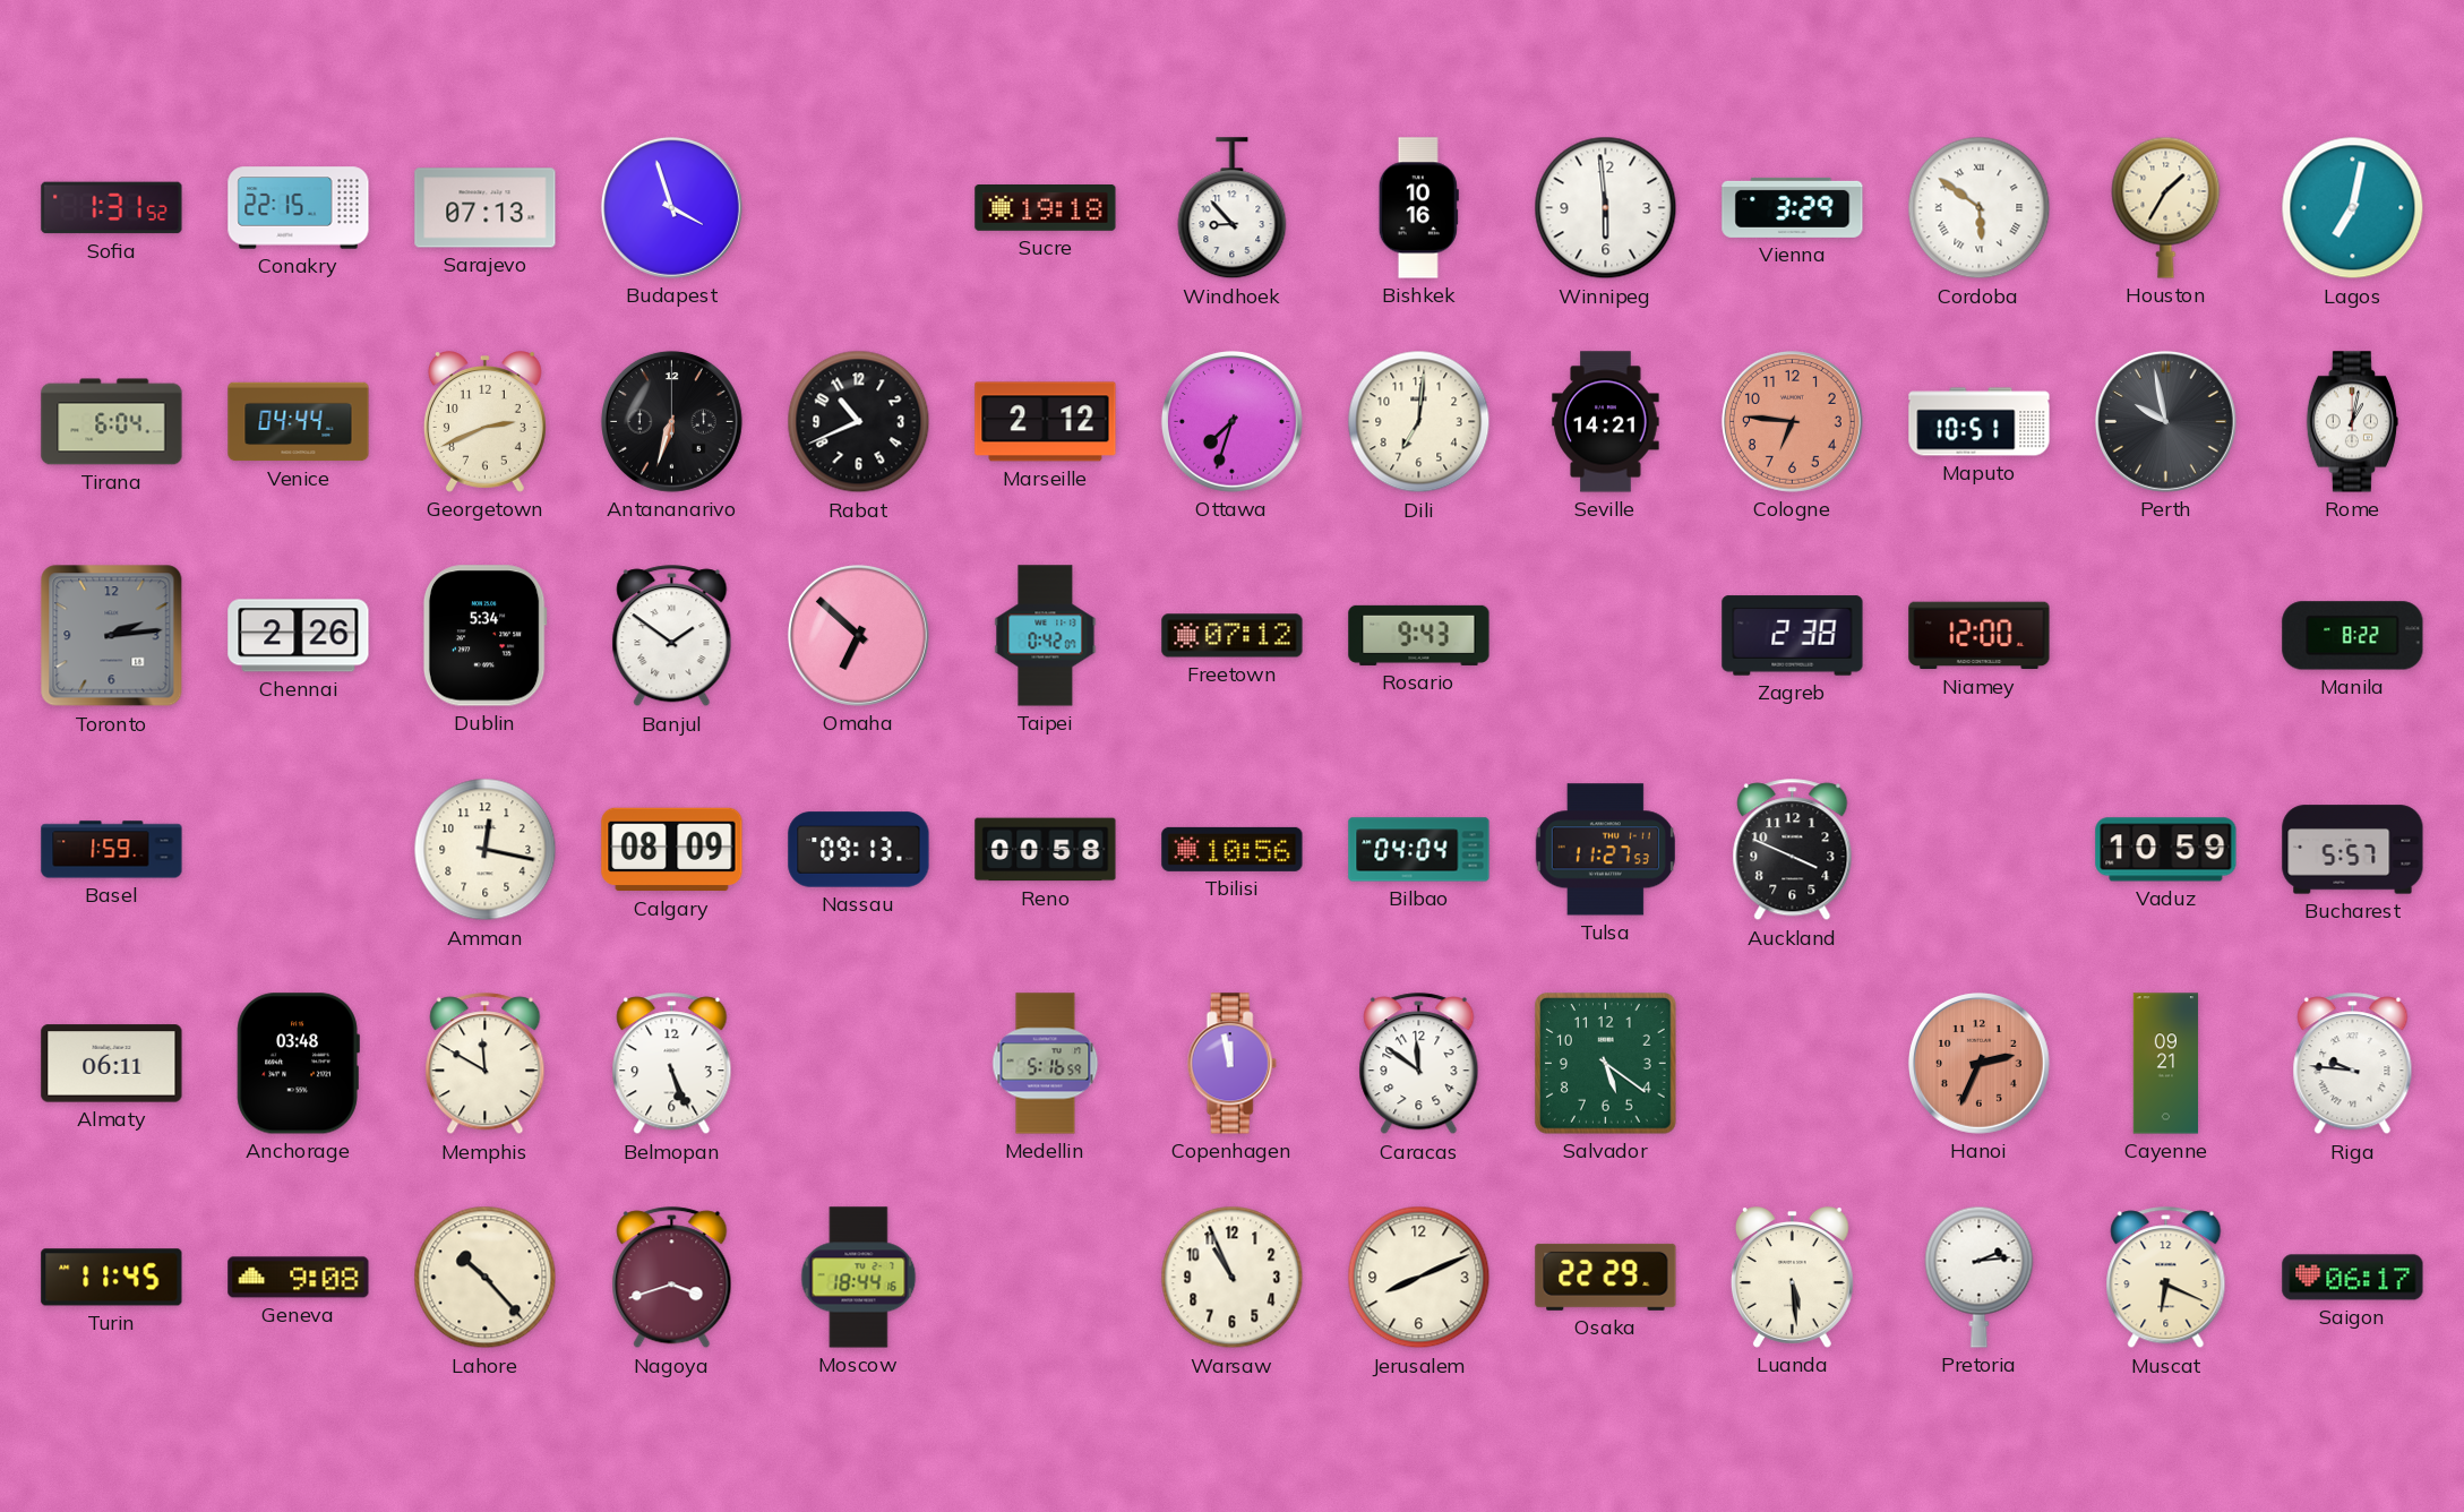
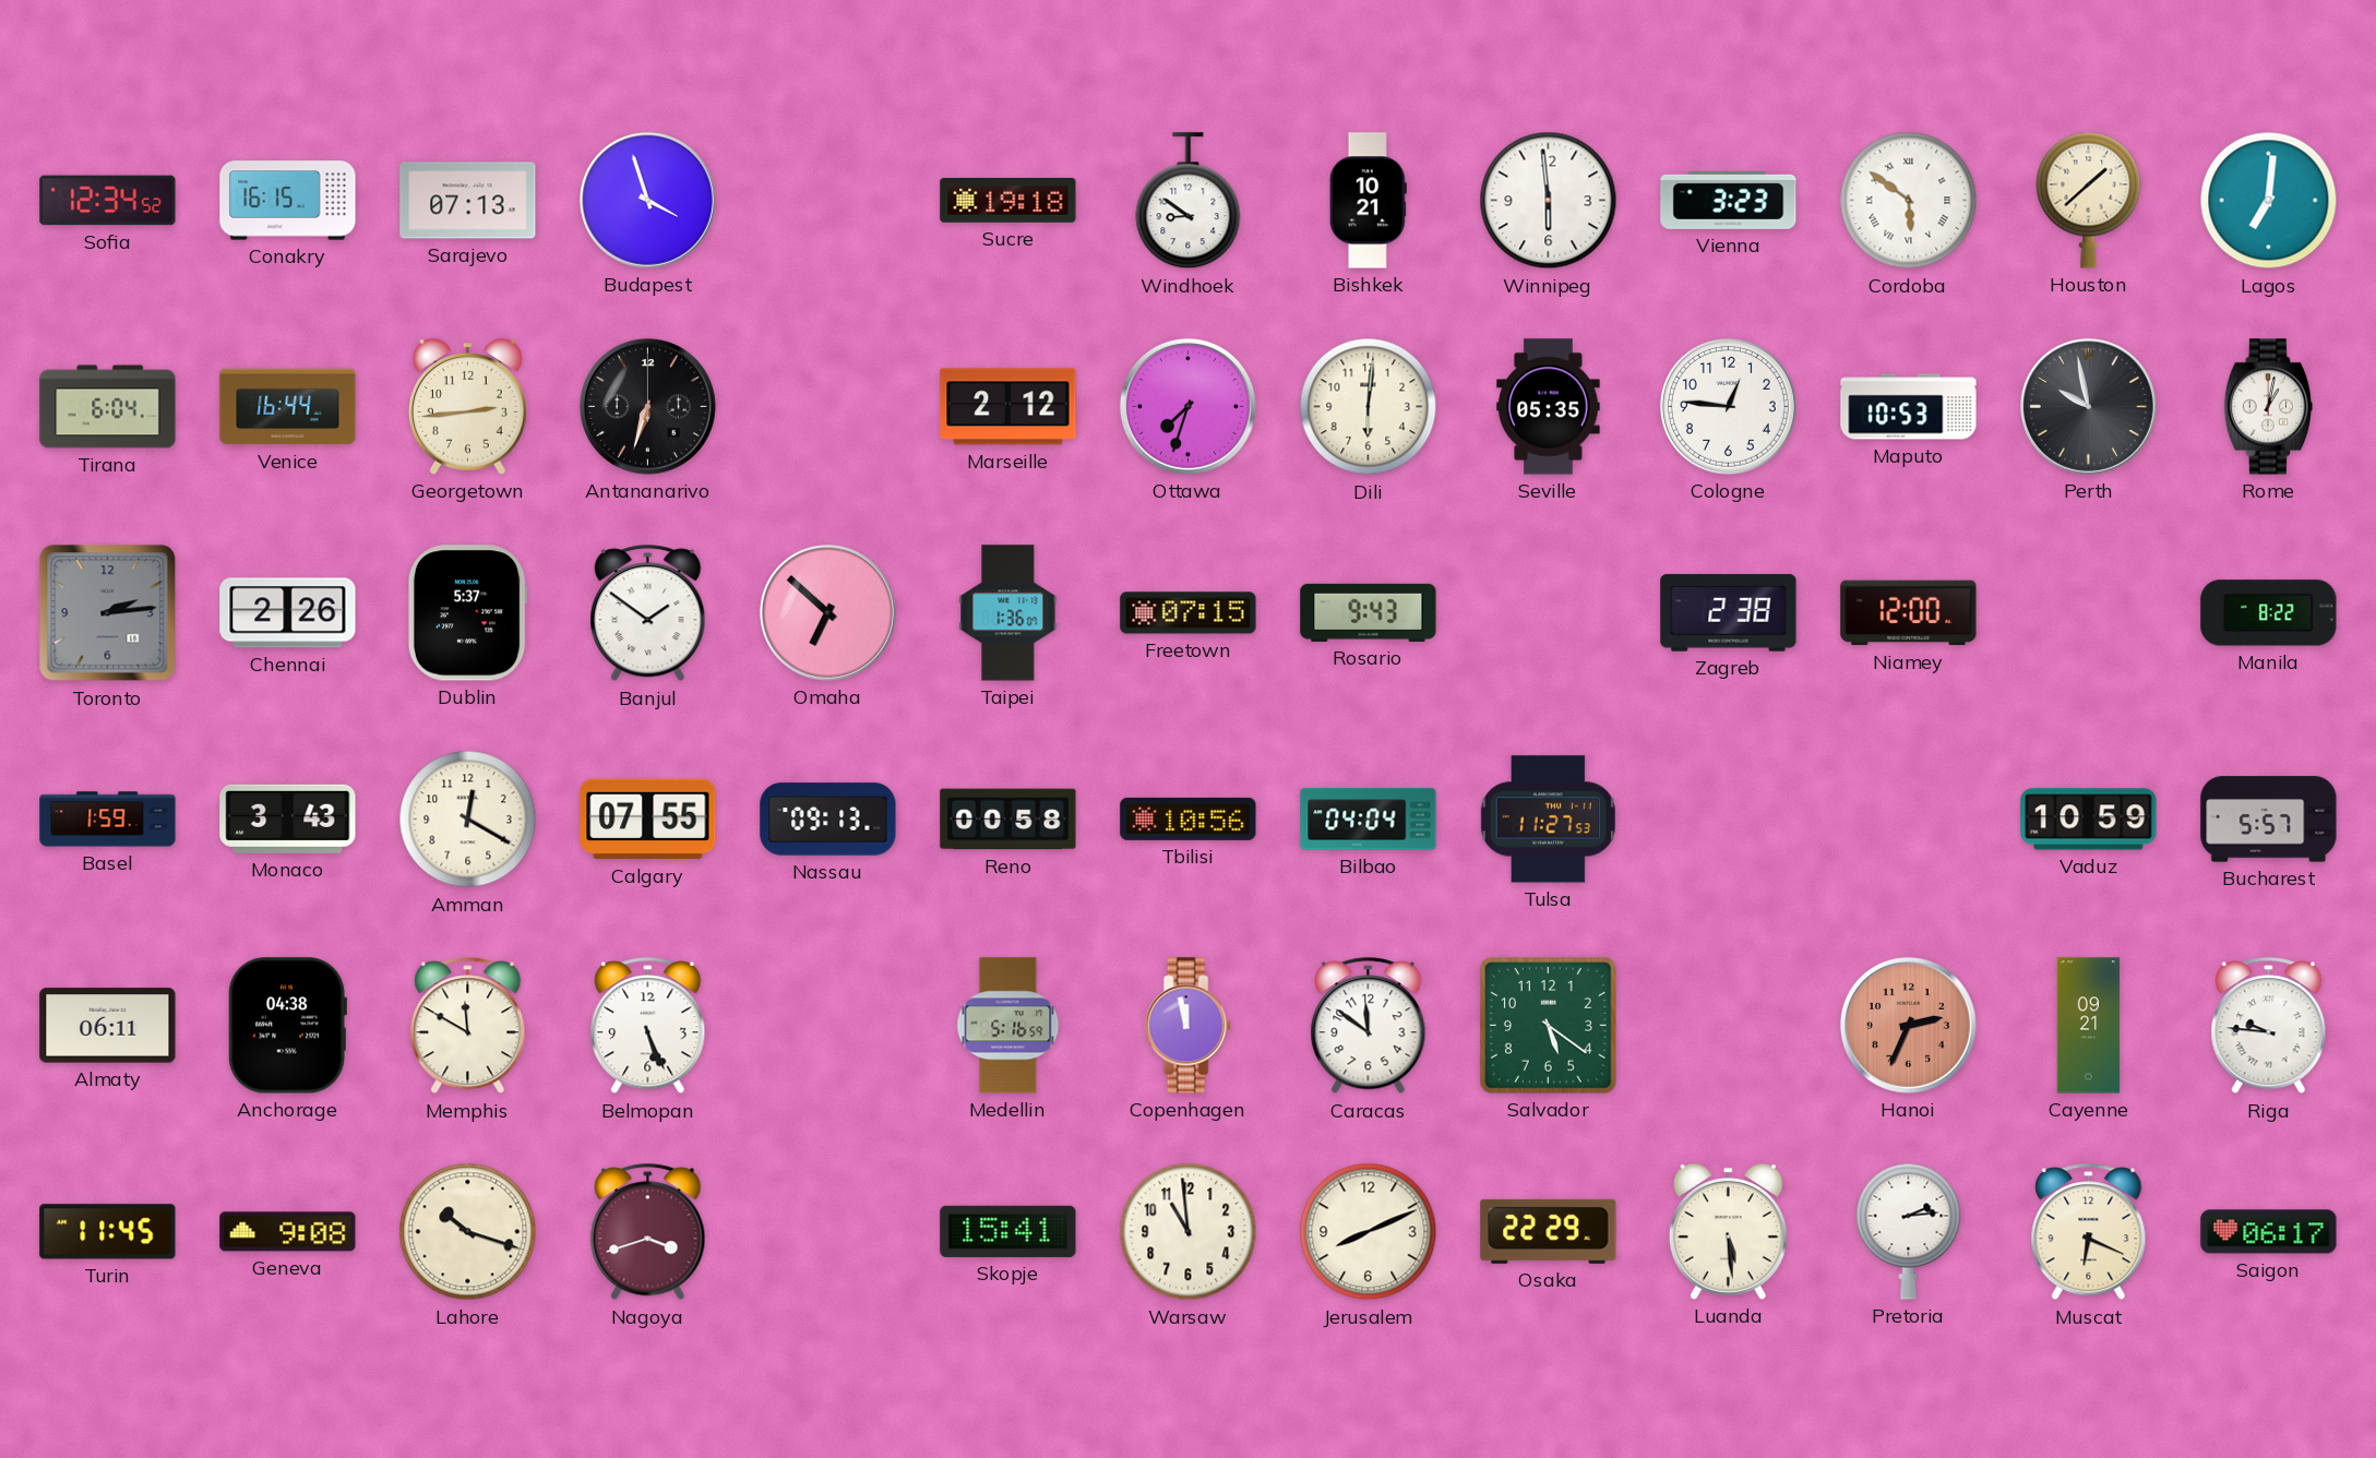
Sofia: 1:31 -> 12:34
Conakry: 22:15 -> 16:15
Windhoek: 8:53 -> 8:51
Bishkek: 10:16 -> 10:21
Vienna: 3:29 -> 3:23
Houston: 1:35 -> 1:38
Lagos: 7:02 -> 7:01
Venice: 04:44 -> 16:44
Georgetown: 2:41 -> 2:44
Rabat: 10:41 -> none
Dili: 7:01 -> 6:01
Seville: 14:21 -> 05:35
Cologne: 6:46 -> 12:46
Cologne dial: salmon -> white
Maputo: 10:51 -> 10:53
Dublin: 5:34 -> 5:37
Taipei: 0:42 -> 1:36
Freetown: 07:12 -> 07:15
Monaco: none -> 3:43
Amman: 12:17 -> 12:20
Calgary: 08:09 -> 07:55
Auckland: 3:49 -> none
Anchorage: 03:48 -> 04:38
Lahore: 10:23 -> 10:18
Moscow: 18:44 -> none
Skopje: none -> 15:41
Warsaw: 10:56 -> 10:59
